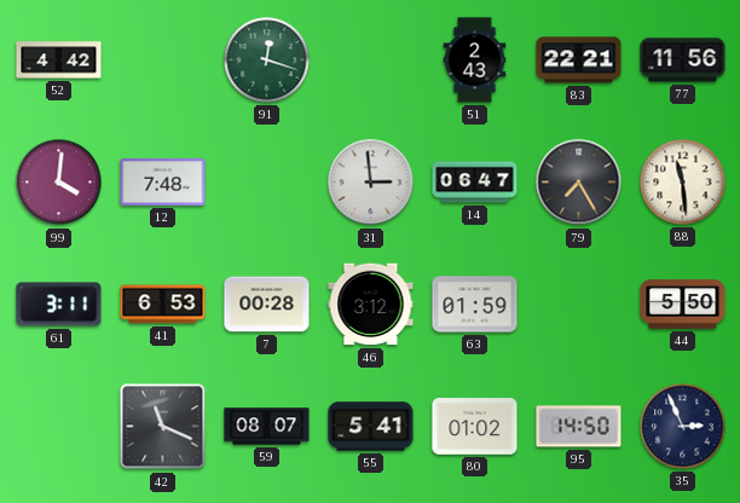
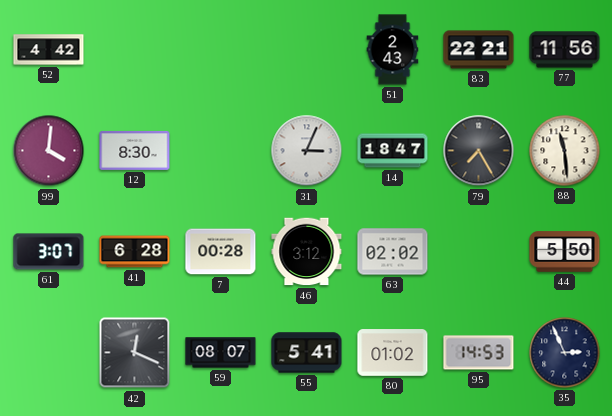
91: 12:18 -> none
12: 7:48 -> 8:30
31: 2:59 -> 3:04
14: 06:47 -> 18:47
61: 3:11 -> 3:07
41: 6:53 -> 6:28
63: 01:59 -> 02:02
42: 11:19 -> 12:19
95: 14:50 -> 14:53
